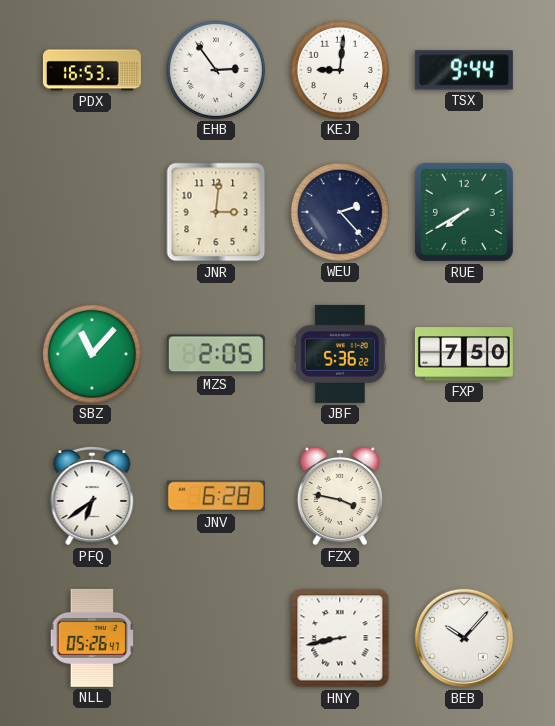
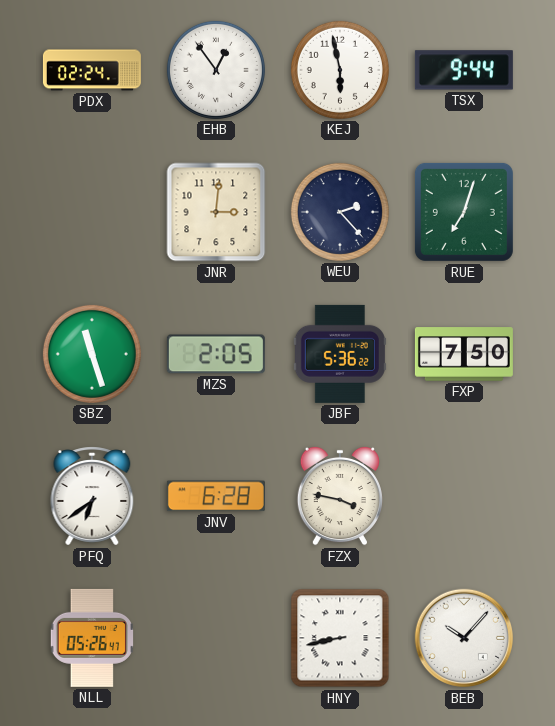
PDX: 16:53 -> 02:24
EHB: 2:54 -> 12:54
KEJ: 9:01 -> 5:58
RUE: 7:40 -> 7:03
SBZ: 11:07 -> 11:27
